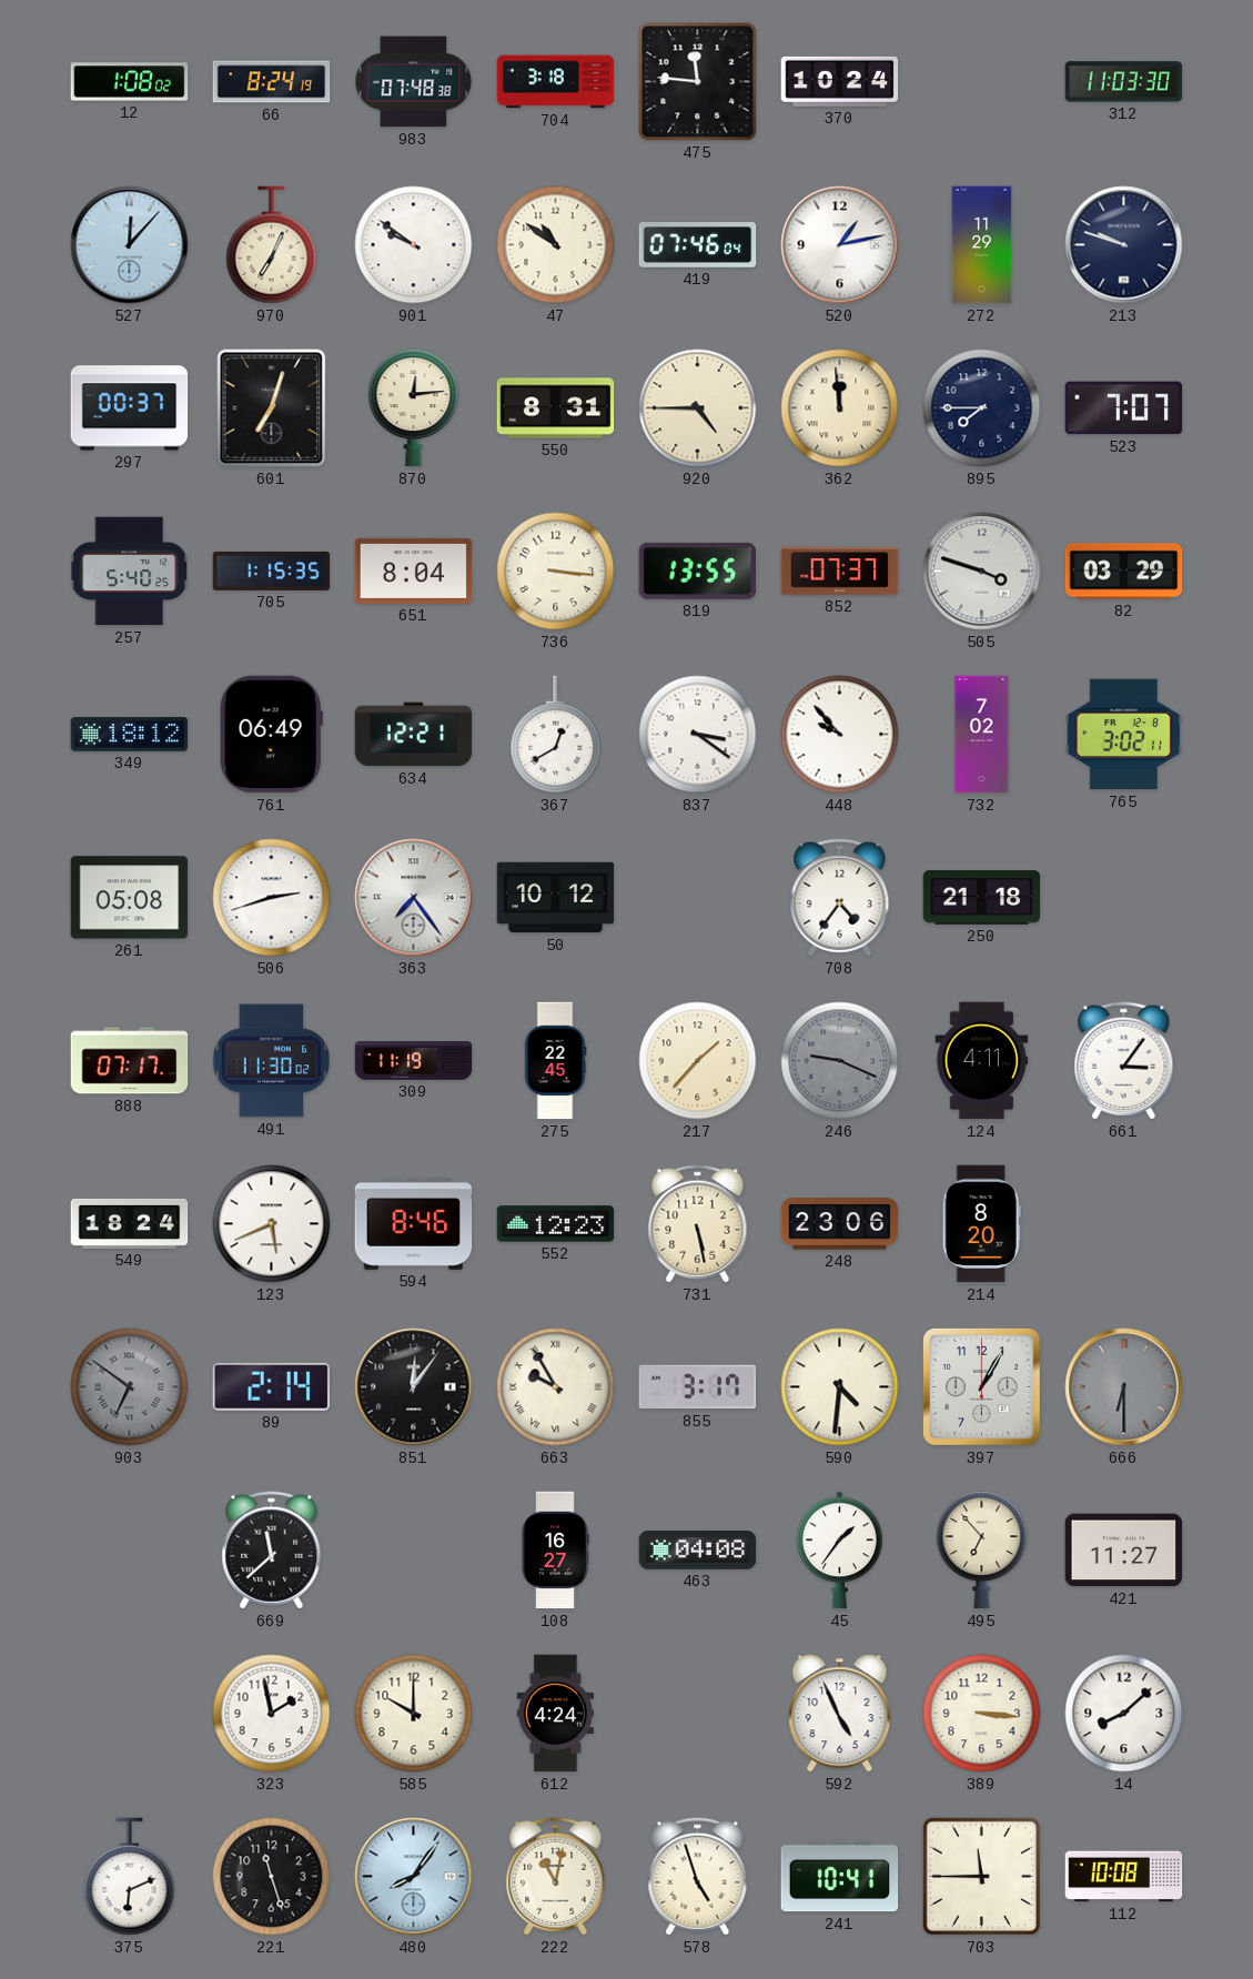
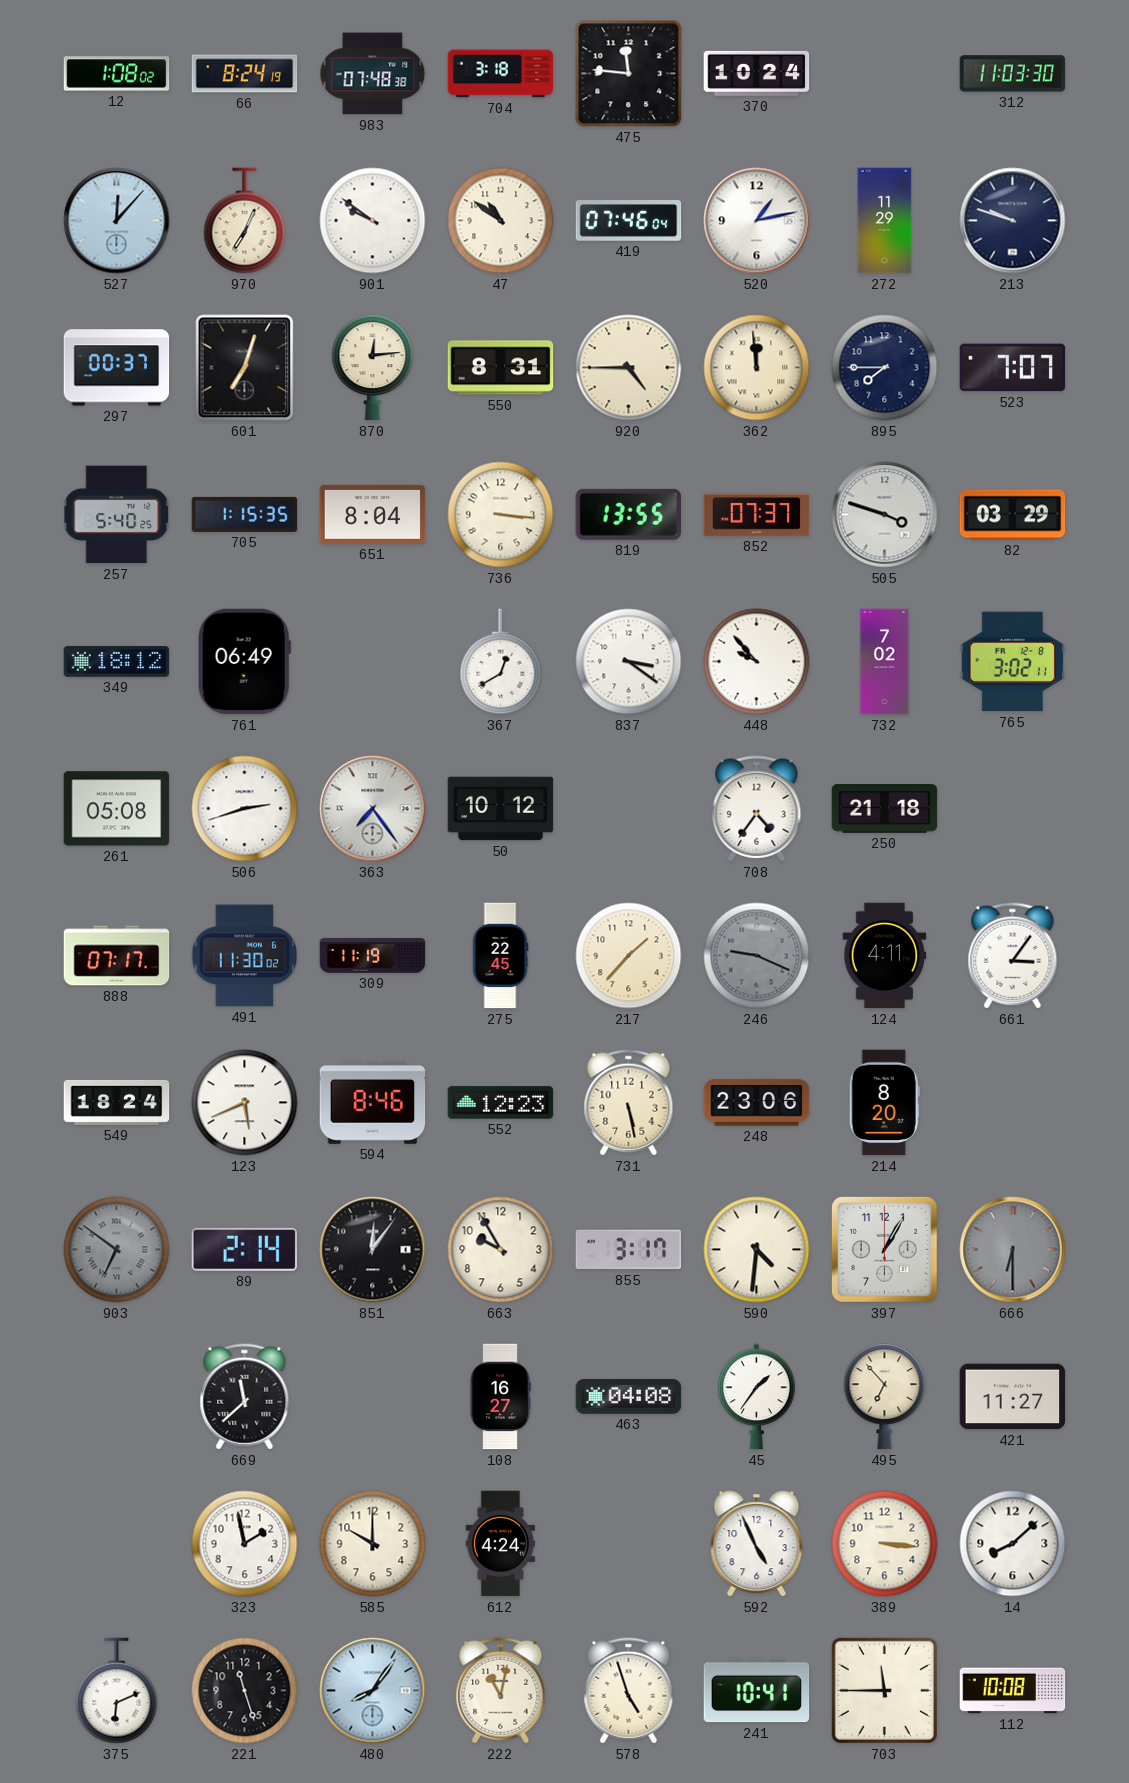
634: 12:21 -> none
663 numerals: Roman -> Arabic
